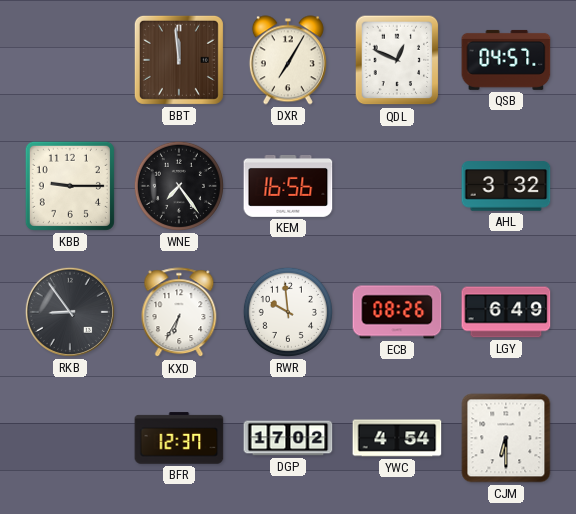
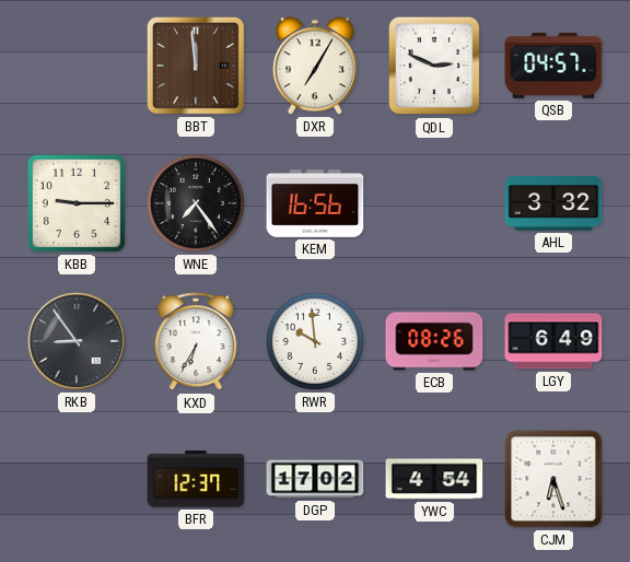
QDL: 12:49 -> 2:49
CJM: 6:30 -> 6:27
